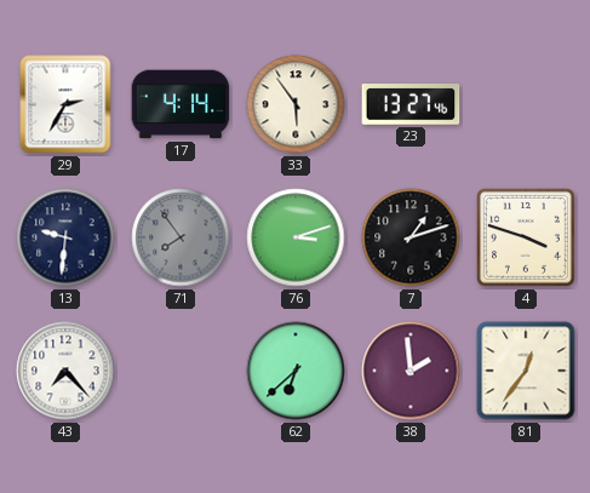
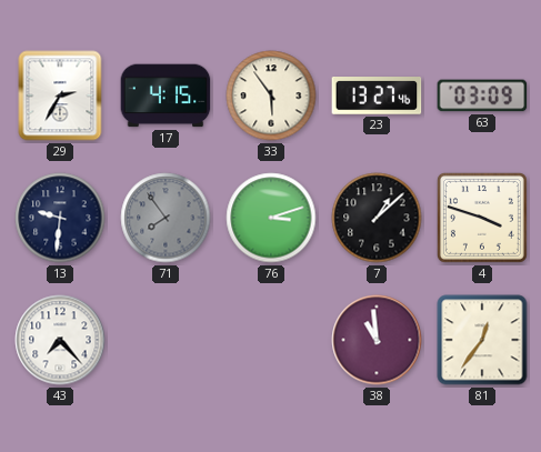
17: 4:14 -> 4:15
63: none -> 03:09
7: 1:12 -> 1:08
62: 6:38 -> none
38: 1:59 -> 10:59
